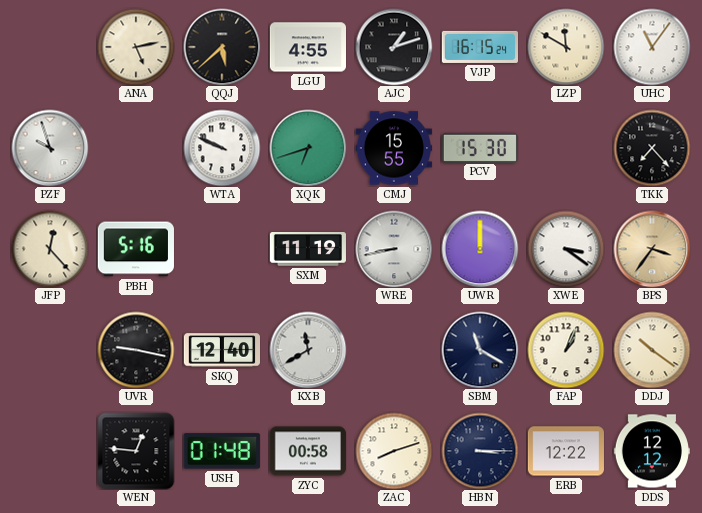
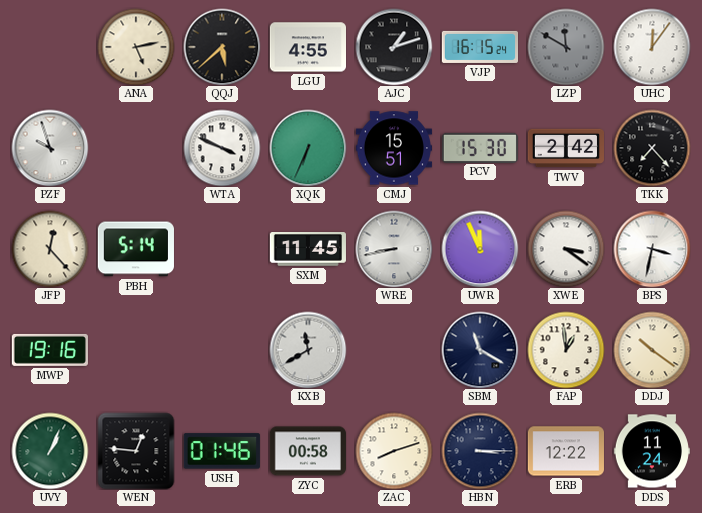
LZP dial: cream -> grey
UHC: 11:06 -> 12:06
WTA: 9:49 -> 3:49
XQK: 6:42 -> 6:34
CMJ: 15:55 -> 15:51
TWV: none -> 2:42
PBH: 5:16 -> 5:14
SXM: 11:19 -> 11:45
UWR: 12:00 -> 11:56
BPS: 3:36 -> 3:32
BPS dial: champagne -> white
MWP: none -> 19:16
UVR: 9:17 -> none
SKQ: 12:40 -> none
FAP: 1:04 -> 12:59
UVY: none -> 1:04
USH: 01:48 -> 01:46
DDS: 12:12 -> 11:24
